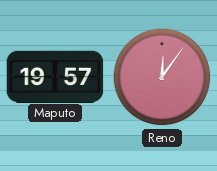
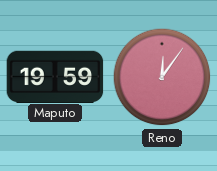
Maputo: 19:57 -> 19:59
